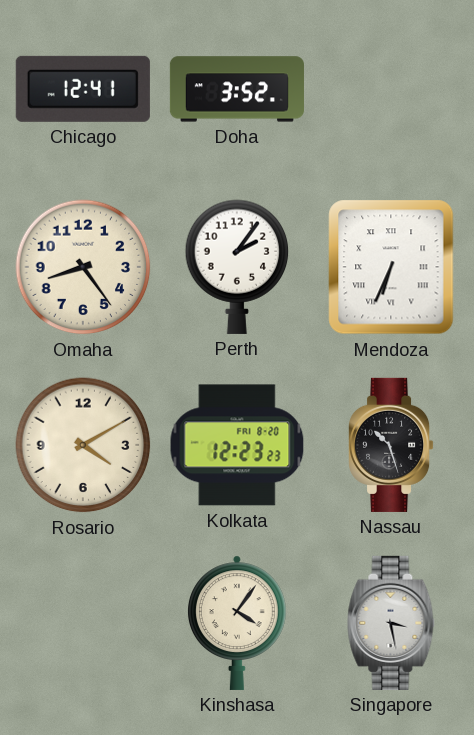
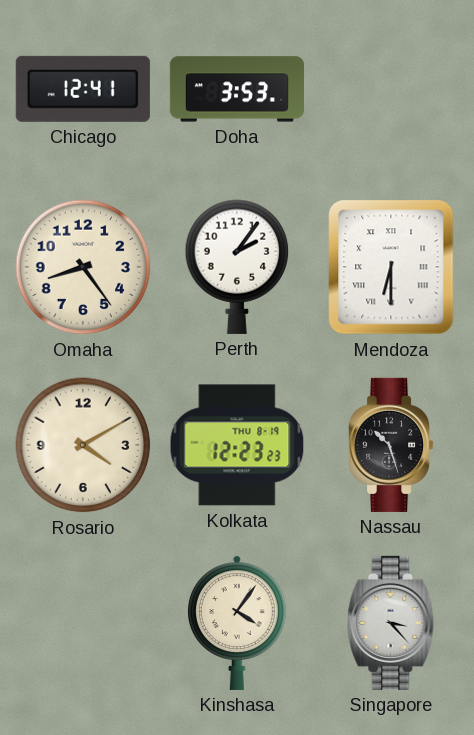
Doha: 3:52 -> 3:53
Mendoza: 6:34 -> 6:30
Kolkata date: FRI 8-20 -> THU 8-19
Singapore: 3:28 -> 3:23
